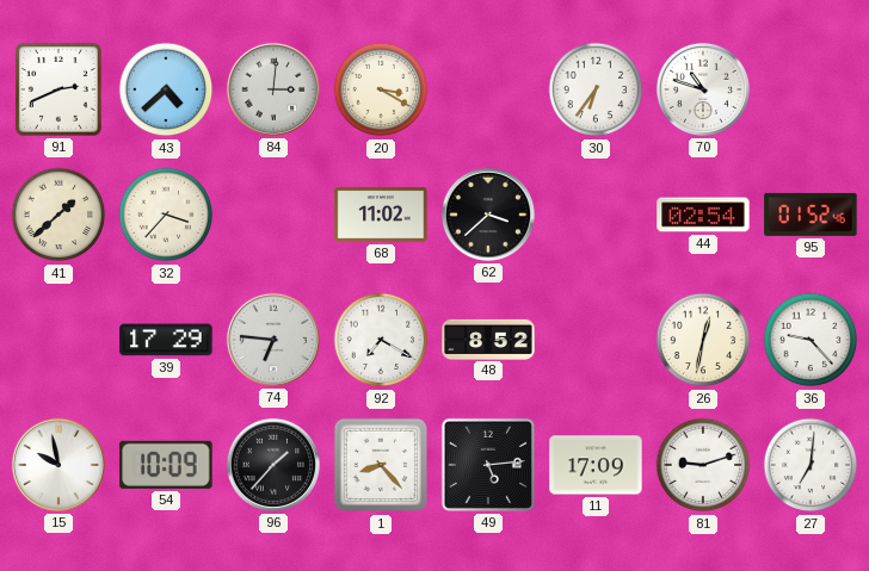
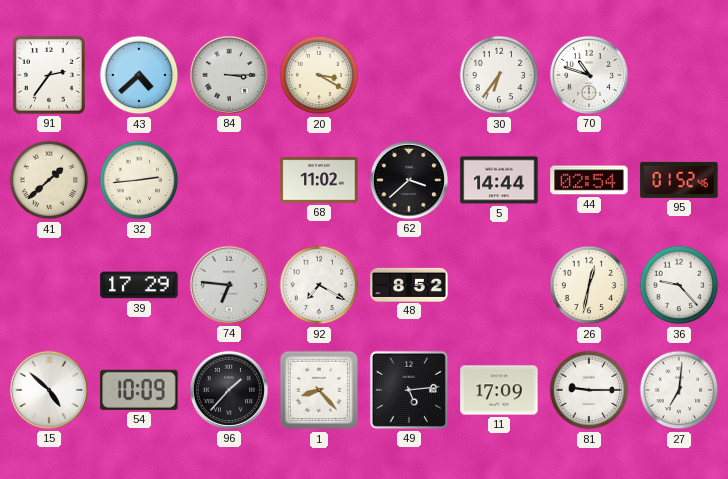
91: 2:41 -> 2:36
84: 3:01 -> 3:15
32: 3:37 -> 2:44
5: none -> 14:44
15: 9:58 -> 4:52
81: 9:12 -> 9:15
